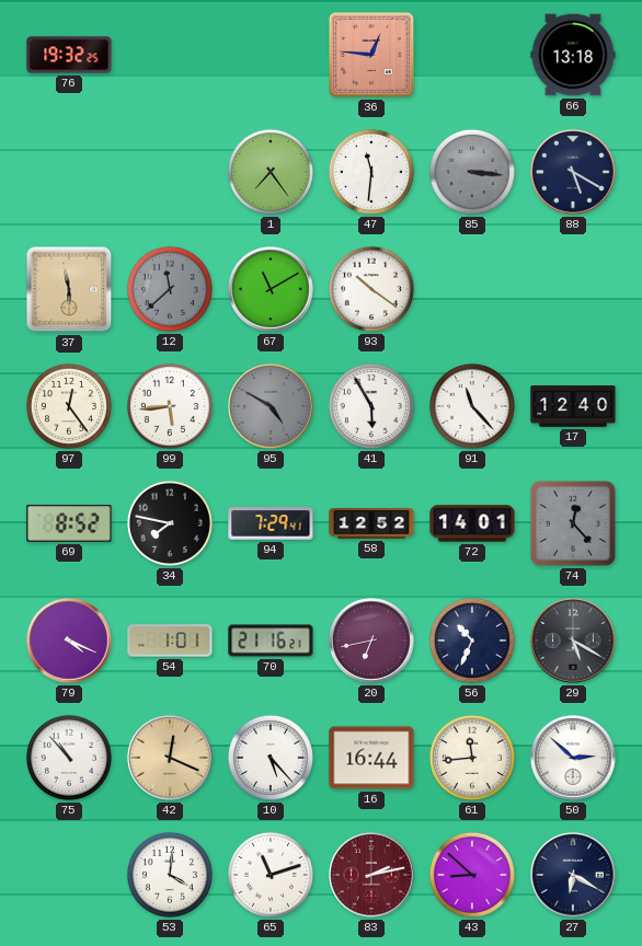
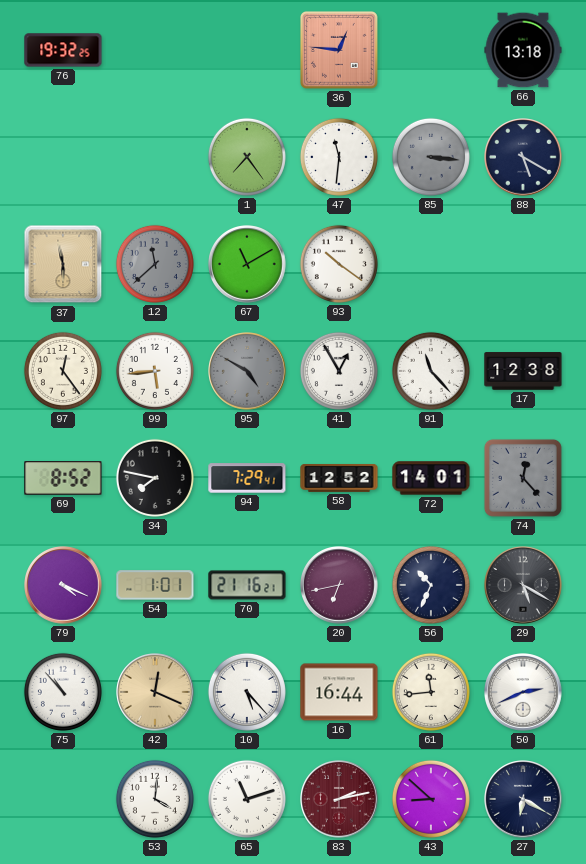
41: 5:55 -> 12:55
17: 12:40 -> 12:38
50: 2:52 -> 2:41
